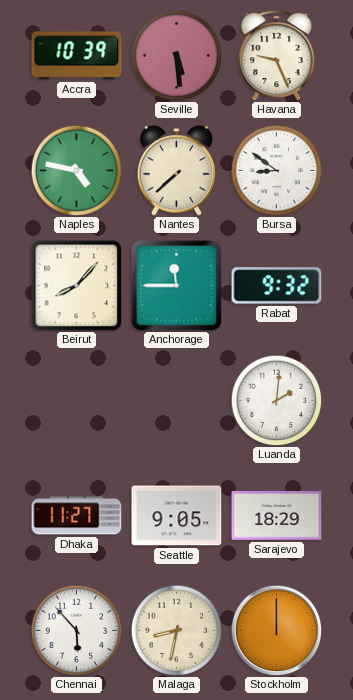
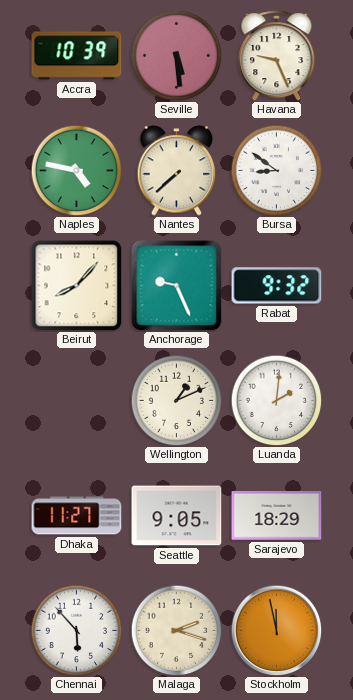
Anchorage: 11:45 -> 9:26
Wellington: none -> 1:11
Malaga: 8:32 -> 2:18
Stockholm: 12:00 -> 11:58
